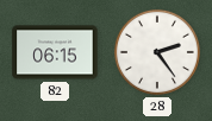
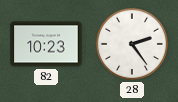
82: 06:15 -> 10:23
